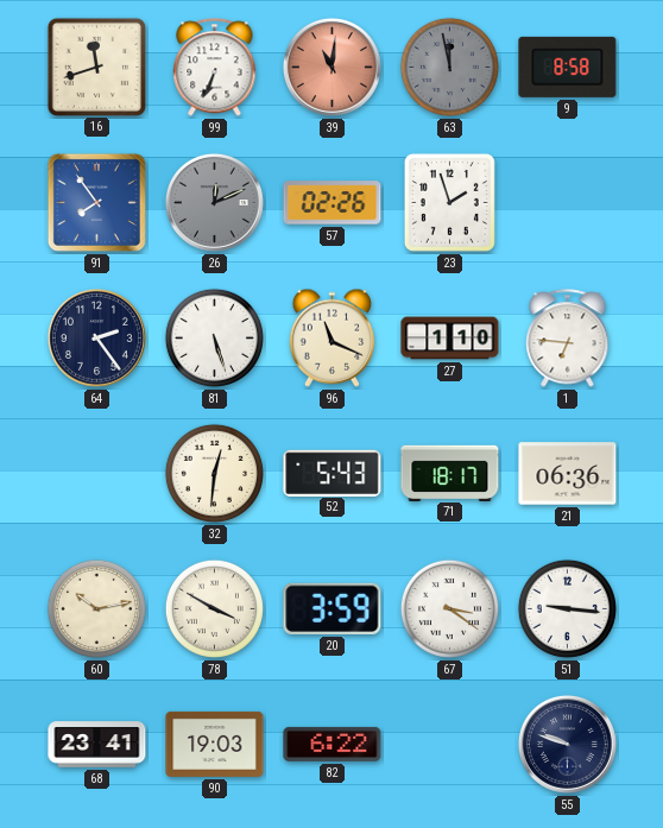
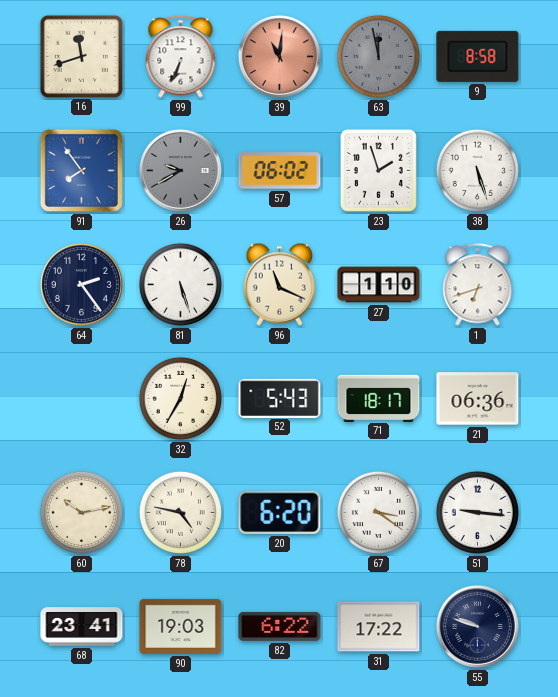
26: 12:11 -> 9:40
57: 02:26 -> 06:02
38: none -> 5:27
1: 6:46 -> 6:42
32: 12:31 -> 12:35
78: 3:50 -> 4:47
20: 3:59 -> 6:20
31: none -> 17:22
